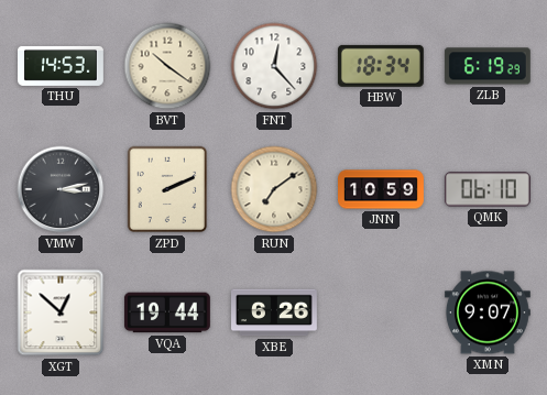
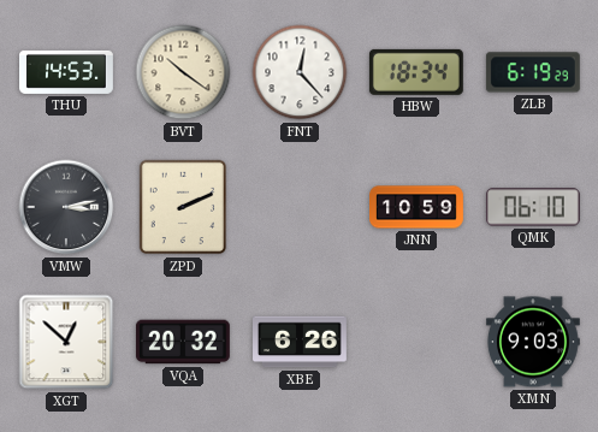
RUN: 7:09 -> none
VQA: 19:44 -> 20:32
XMN: 9:07 -> 9:03
